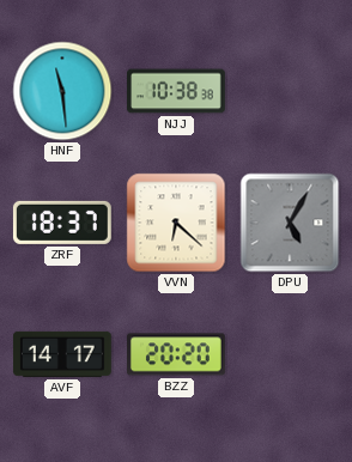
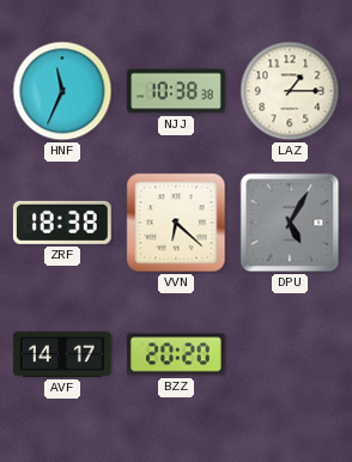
HNF: 11:29 -> 11:34
LAZ: none -> 1:15
ZRF: 18:37 -> 18:38
